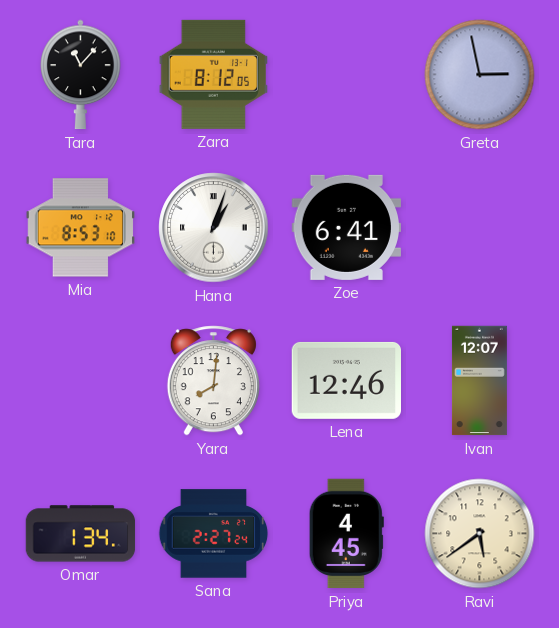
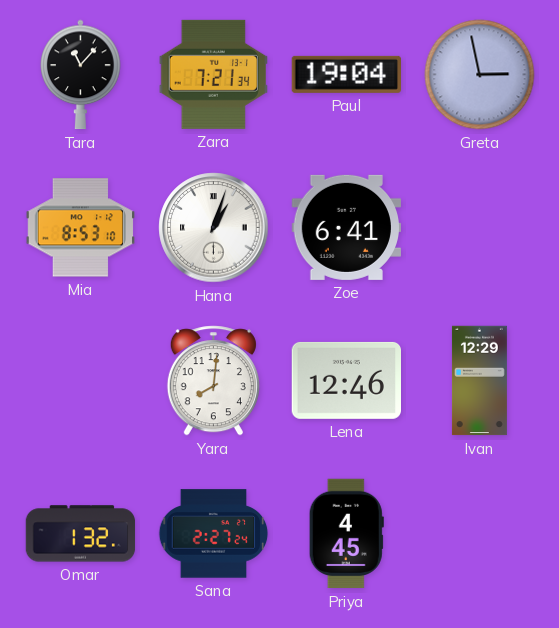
Zara: 8:12 -> 7:21
Paul: none -> 19:04
Ivan: 12:07 -> 12:29
Omar: 1:34 -> 1:32
Ravi: 5:39 -> none
